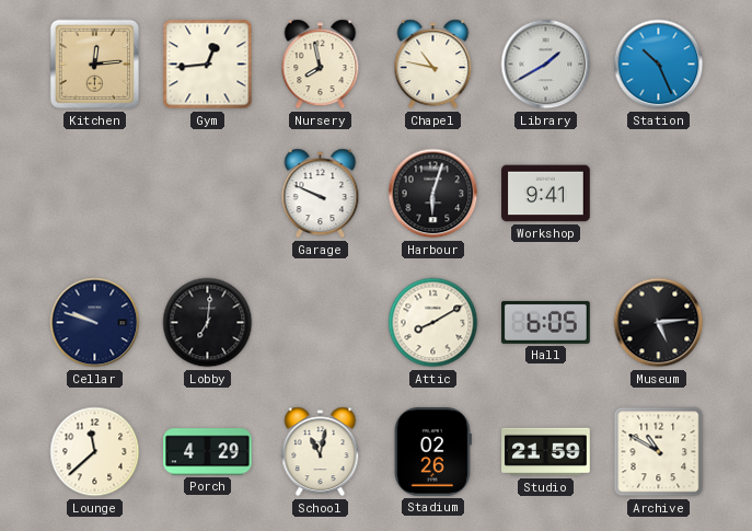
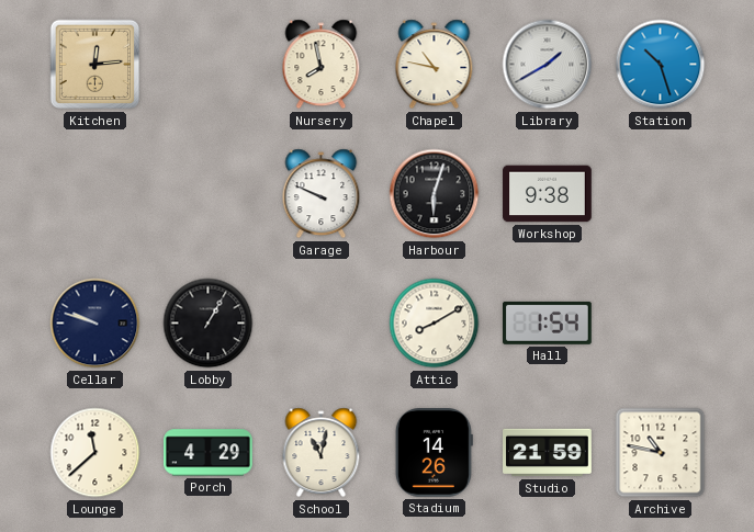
Gym: 12:44 -> none
Station: 10:26 -> 10:27
Workshop: 9:41 -> 9:38
Lobby: 7:01 -> 1:05
Hall: 6:05 -> 1:54
Museum: 5:14 -> none
Stadium: 02:26 -> 14:26
Archive: 10:50 -> 10:47
